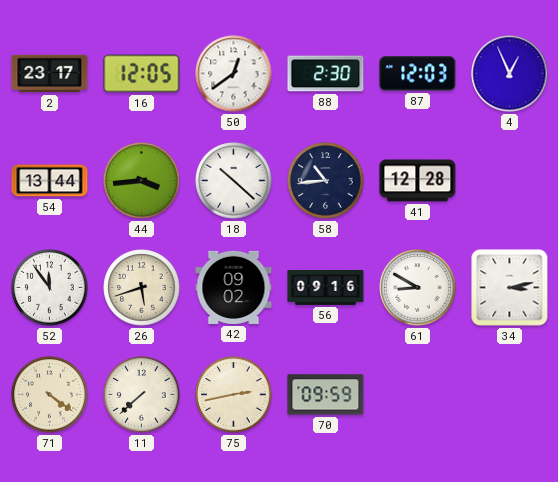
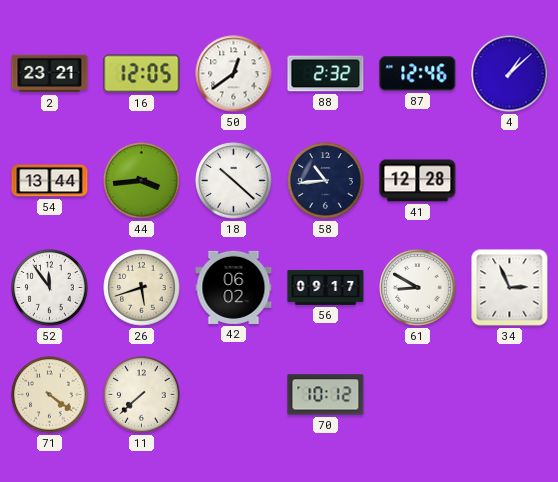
2: 23:17 -> 23:21
88: 2:30 -> 2:32
87: 12:03 -> 12:46
4: 12:56 -> 1:08
42: 09:02 -> 06:02
56: 09:16 -> 09:17
34: 3:13 -> 2:56
75: 2:43 -> none
70: 09:59 -> 10:12
